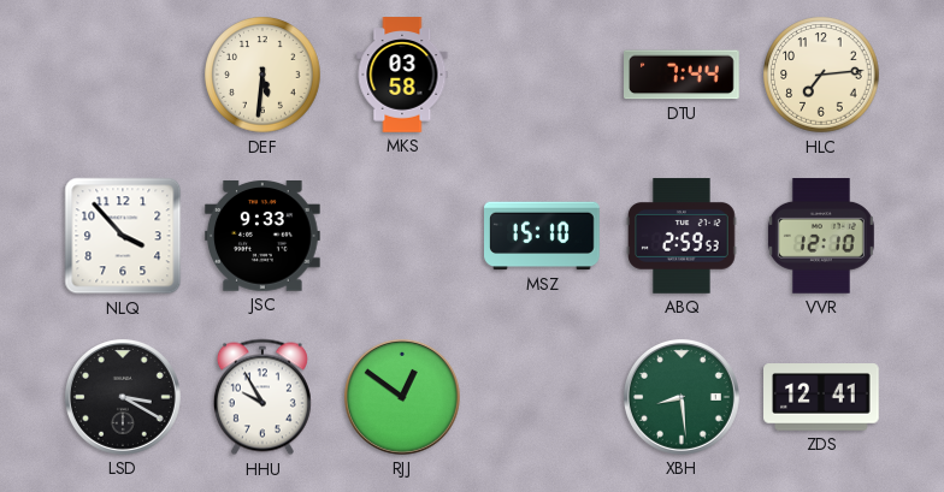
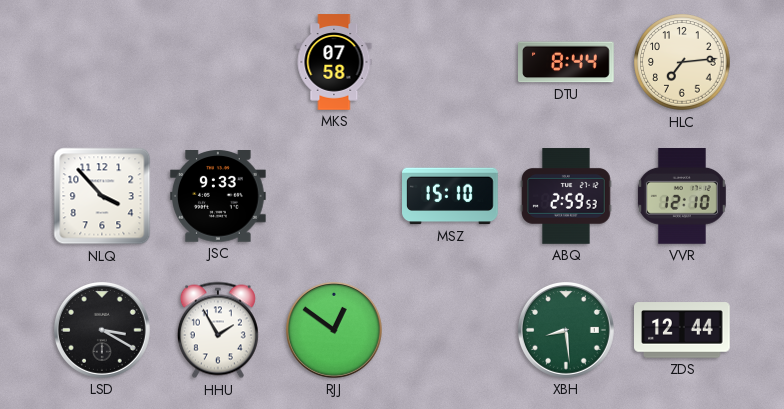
DEF: 5:31 -> none
MKS: 03:58 -> 07:58
DTU: 7:44 -> 8:44
HHU: 9:55 -> 1:55
ZDS: 12:41 -> 12:44
